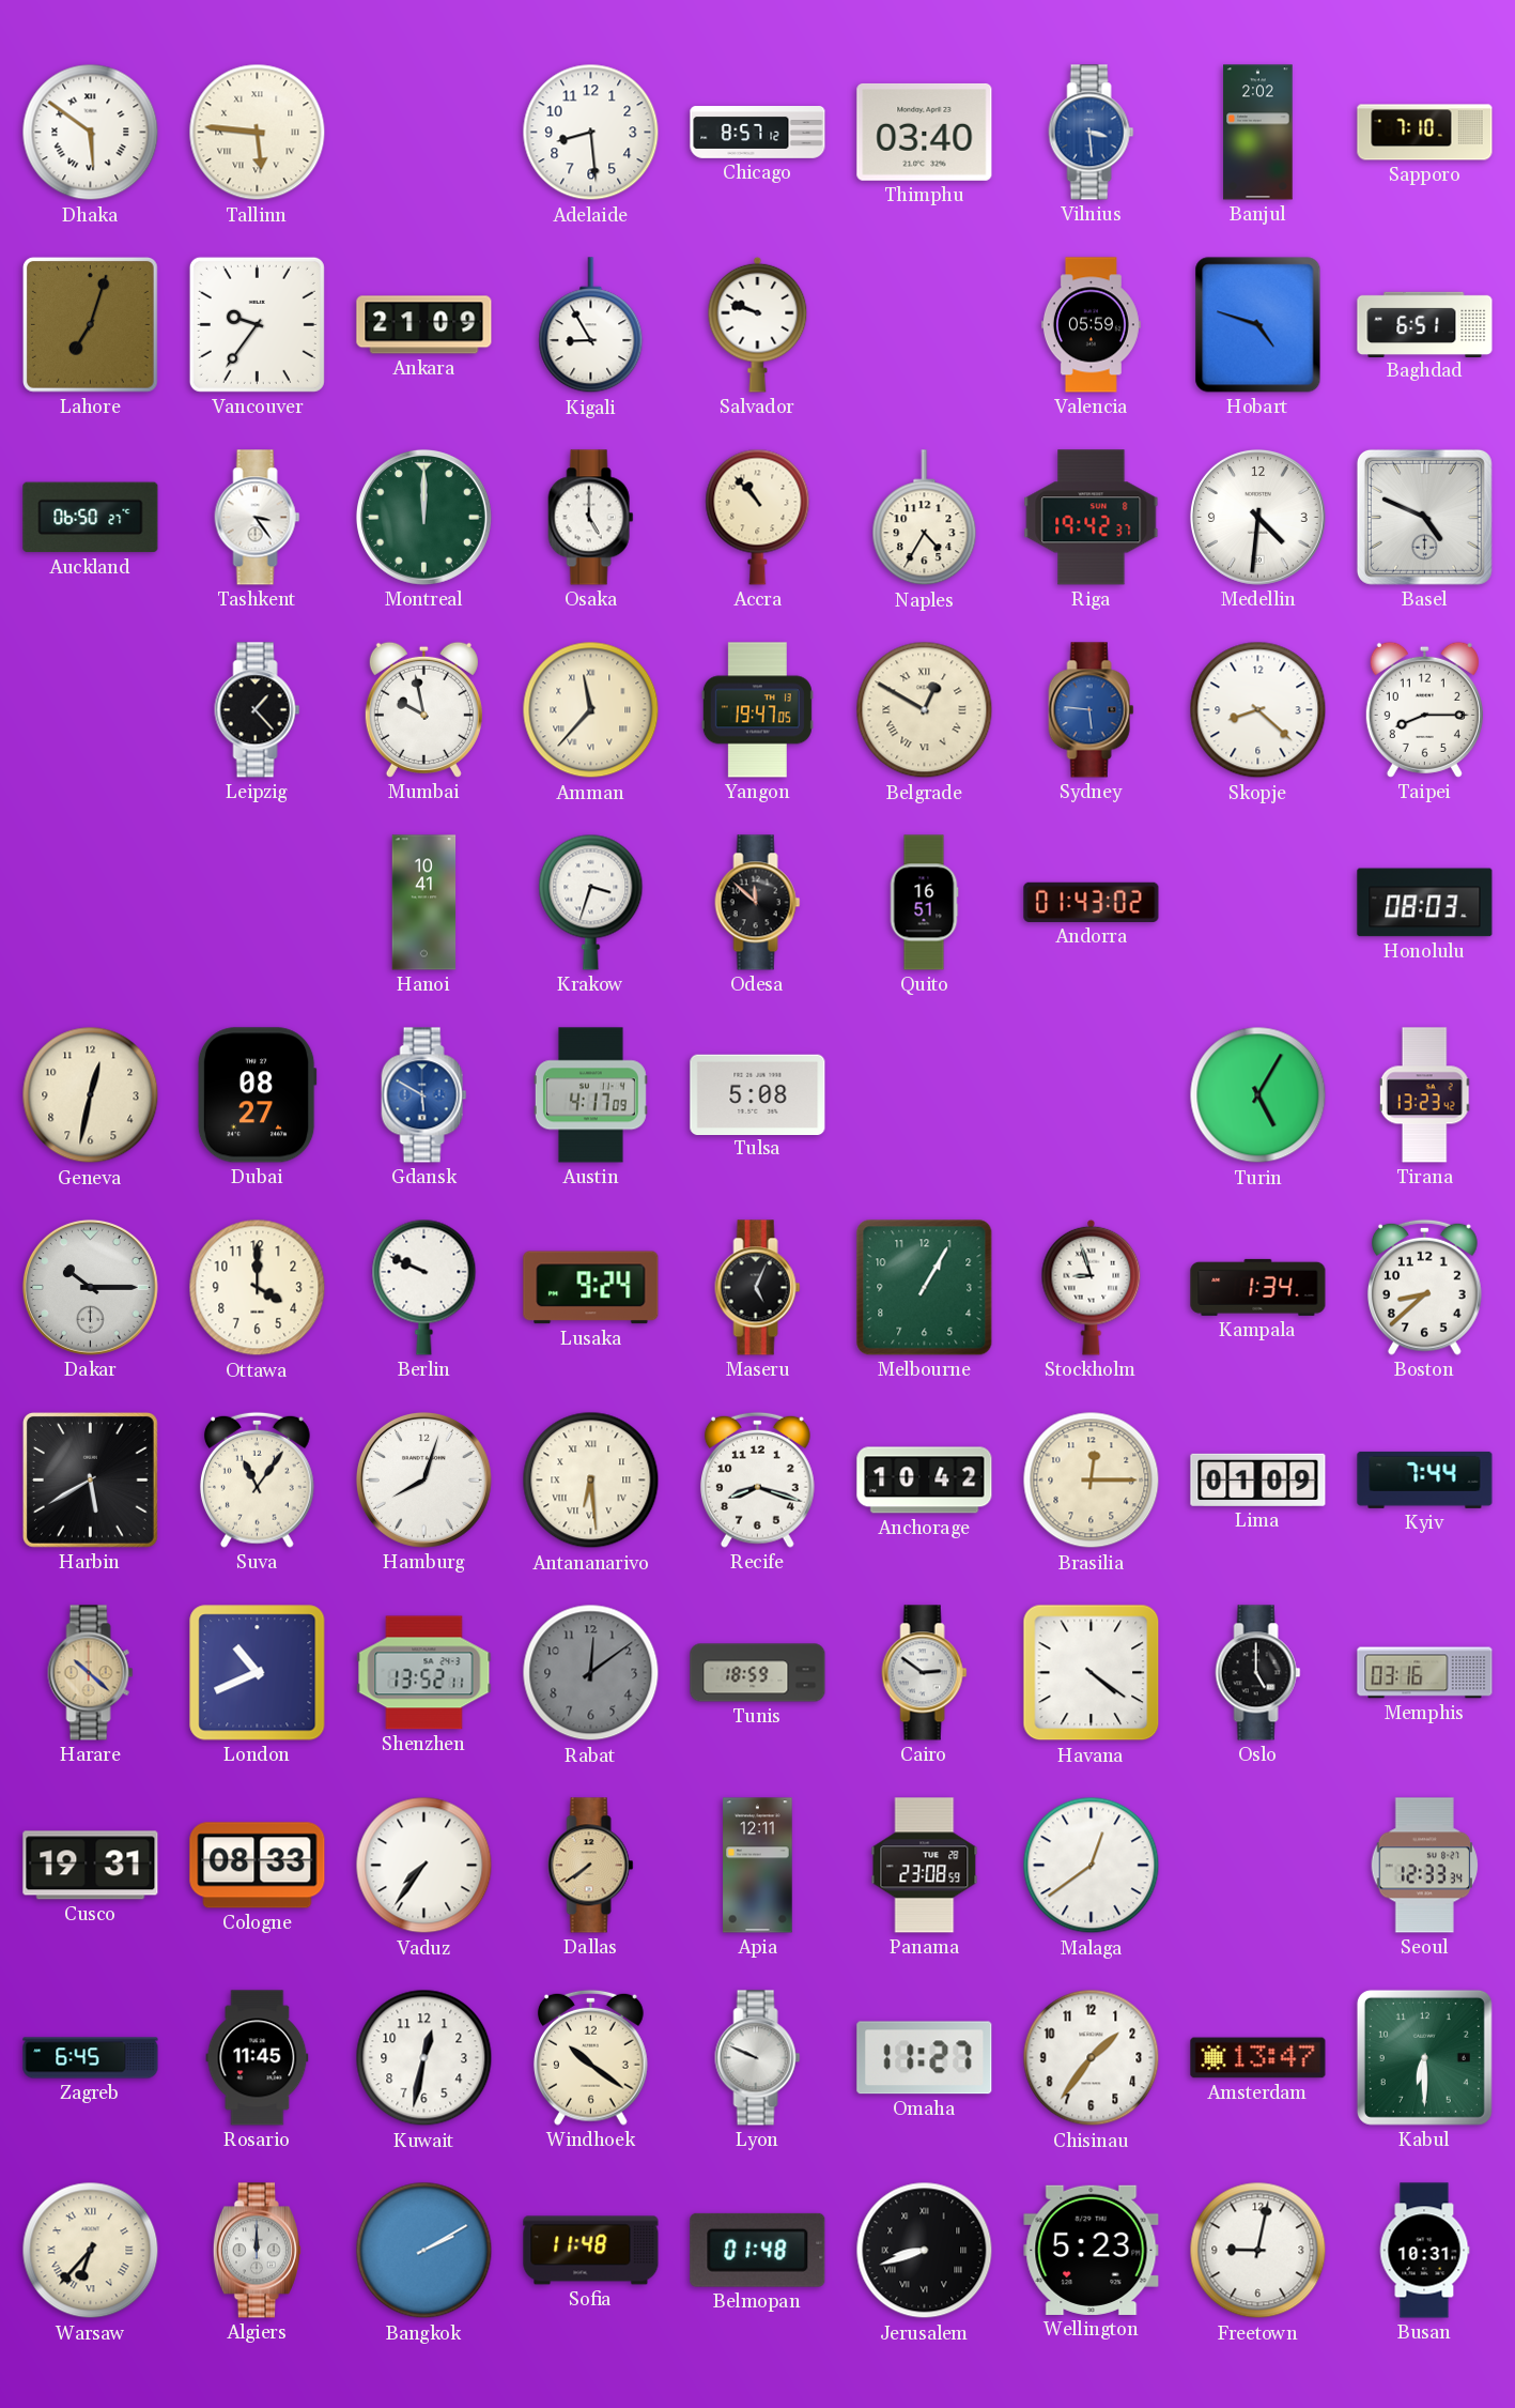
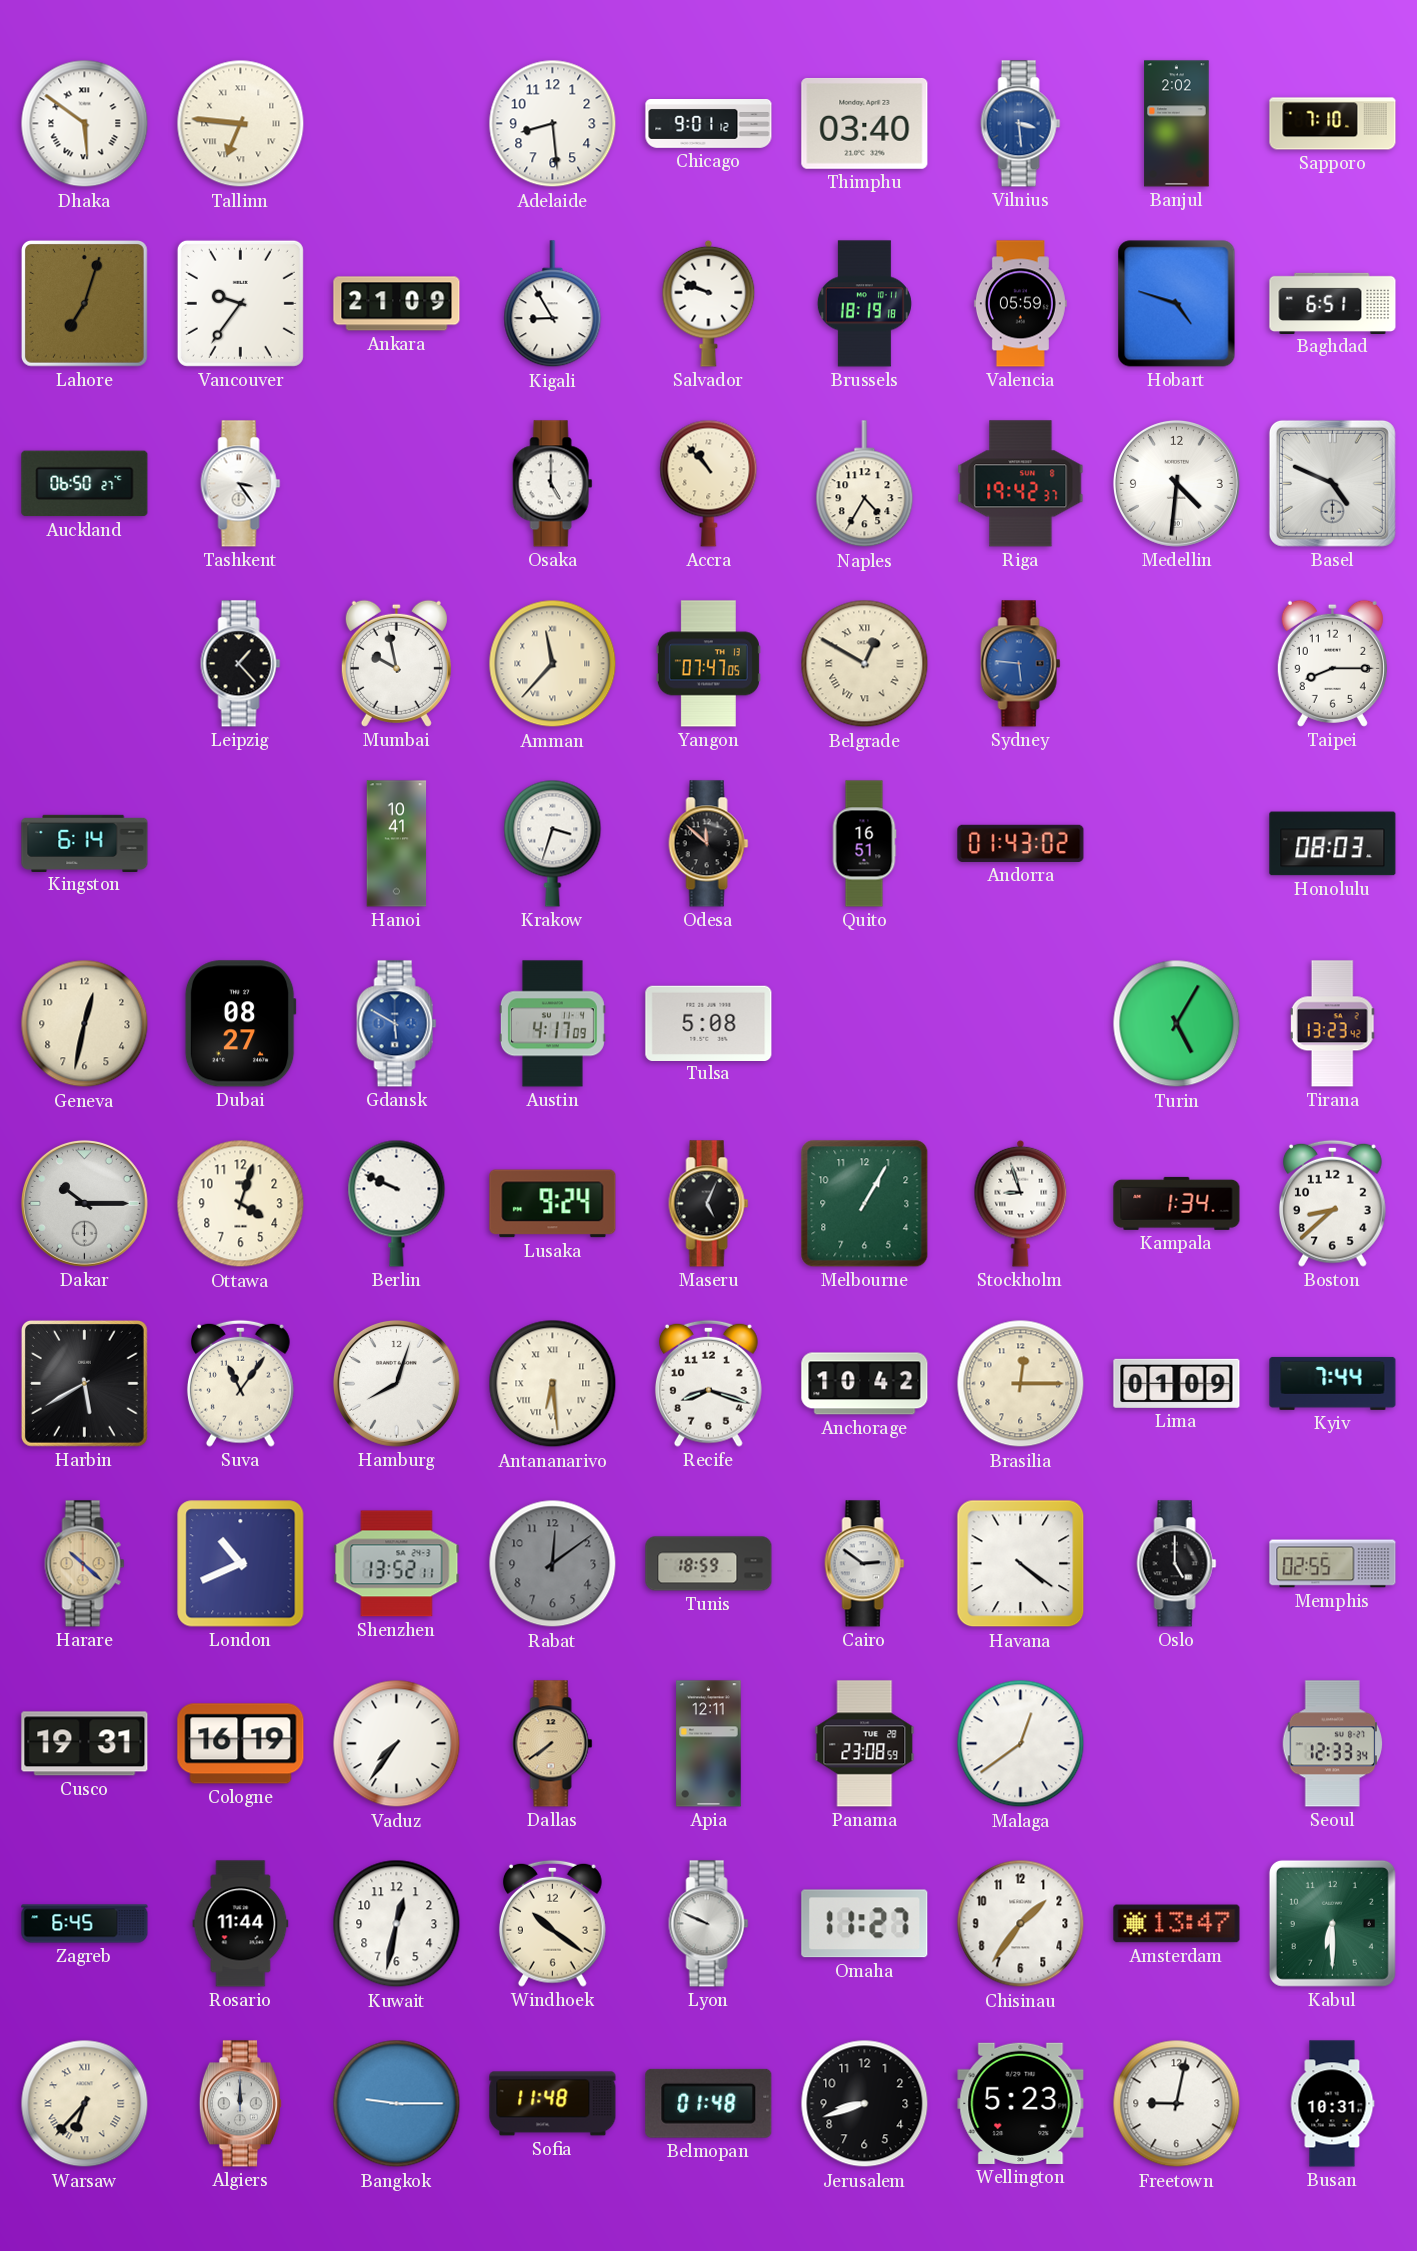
Tallinn: 5:46 -> 6:46
Chicago: 8:57 -> 9:01
Brussels: none -> 18:19
Montreal: 12:00 -> none
Yangon: 19:47 -> 07:47
Skopje: 8:22 -> none
Kingston: none -> 6:14
Ottawa: 4:00 -> 4:03
Memphis: 03:16 -> 02:55
Cologne: 08:33 -> 16:19
Rosario: 11:45 -> 11:44
Bangkok: 2:10 -> 9:15
Jerusalem numerals: Roman -> Arabic
